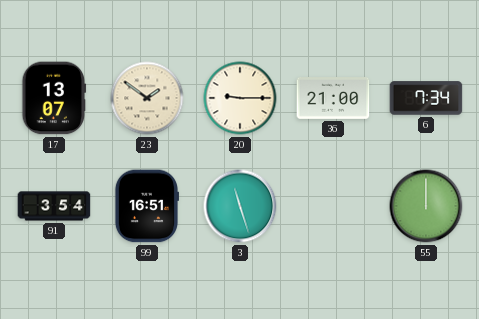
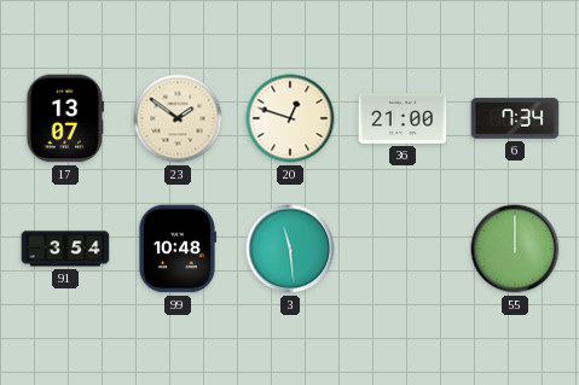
20: 9:15 -> 12:48
99: 16:51 -> 10:48
3: 11:27 -> 11:29
